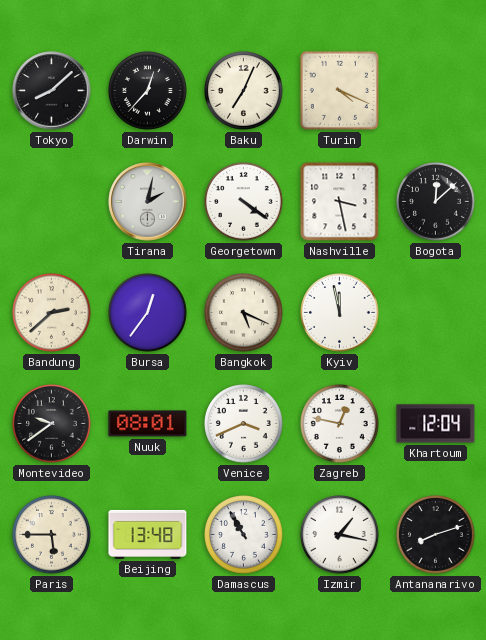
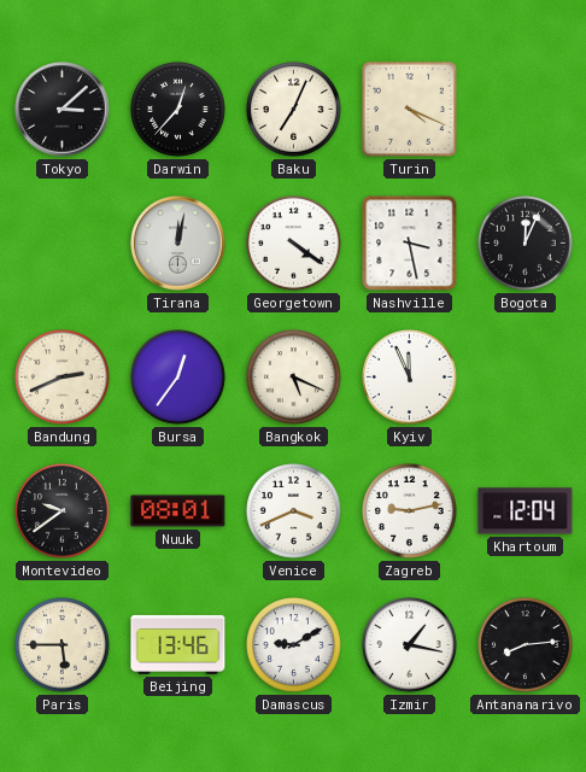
Tokyo: 8:08 -> 3:08
Tirana: 2:02 -> 12:02
Bogota: 12:08 -> 12:04
Bandung: 2:38 -> 2:41
Kyiv: 11:58 -> 11:56
Zagreb: 12:47 -> 9:13
Beijing: 13:48 -> 13:46
Damascus: 10:55 -> 9:10
Antananarivo: 8:12 -> 8:14
